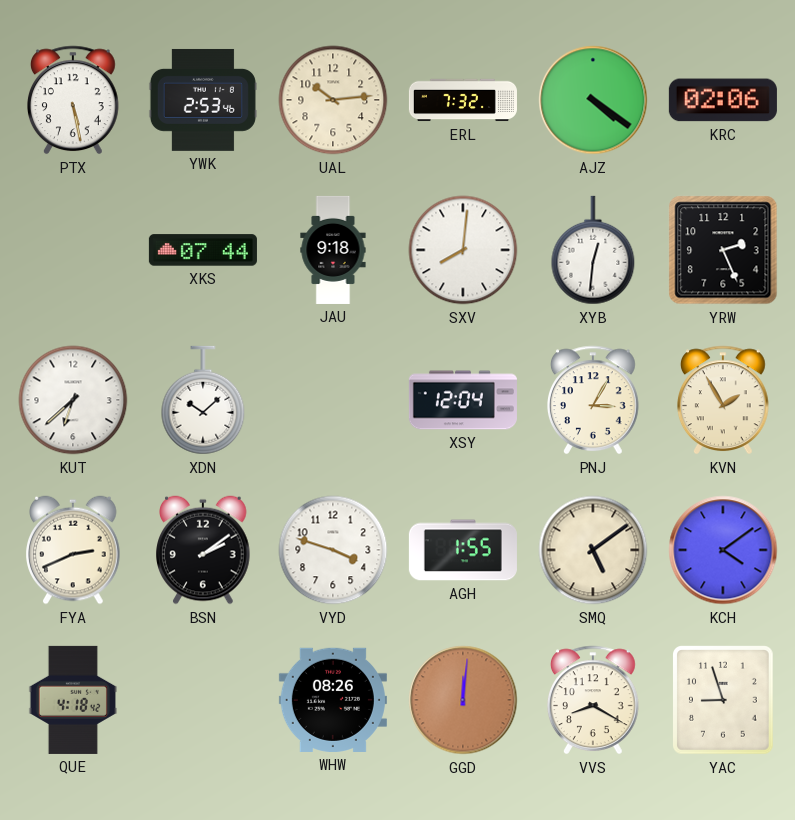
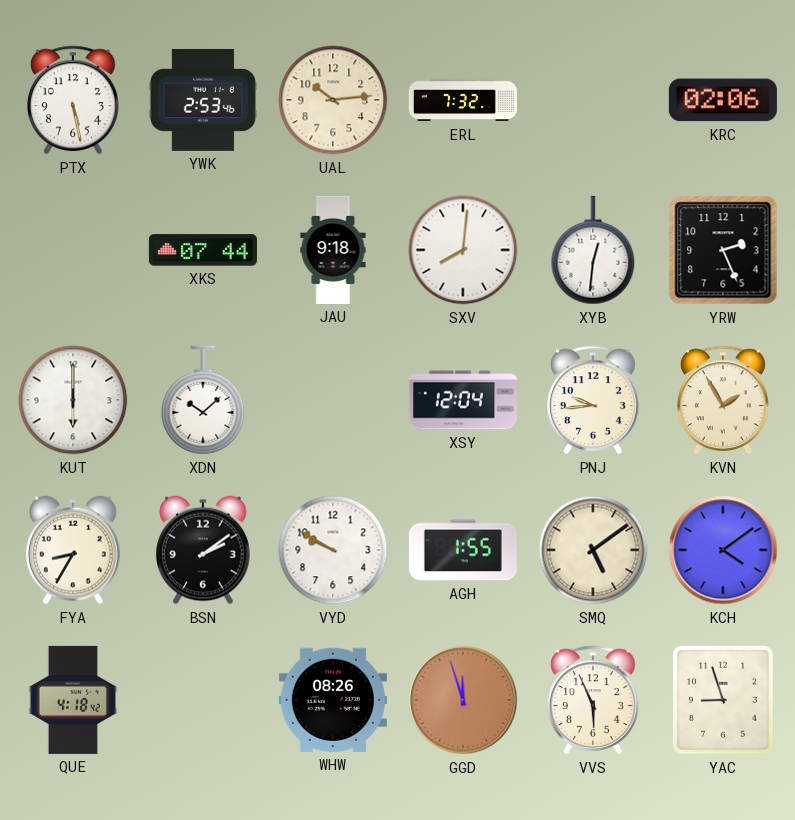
AJZ: 4:21 -> none
KUT: 6:38 -> 6:00
PNJ: 3:05 -> 9:44
FYA: 2:41 -> 8:35
VYD: 3:48 -> 9:50
GGD: 12:01 -> 11:57
VVS: 8:20 -> 5:56
